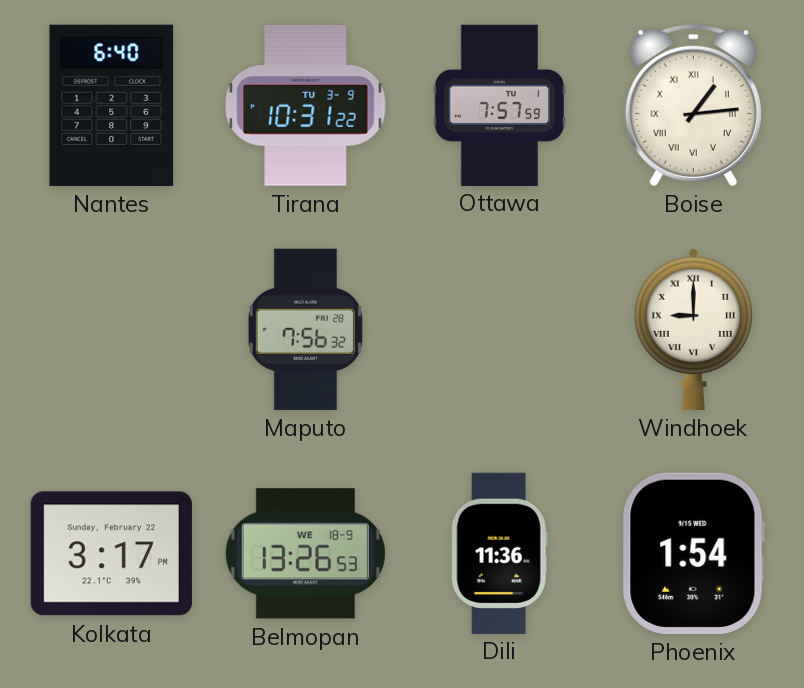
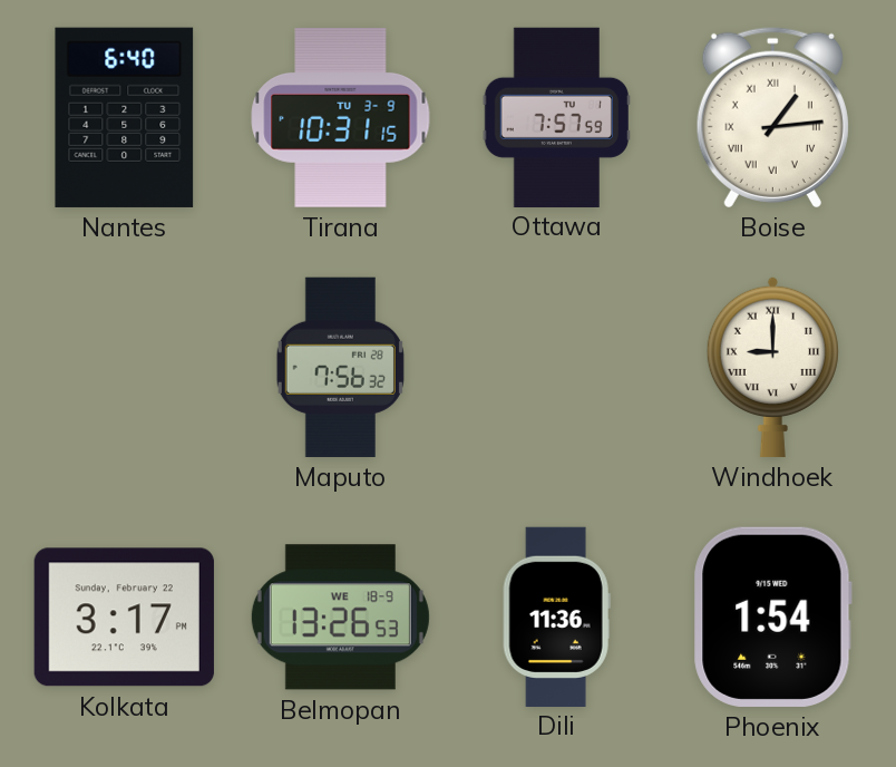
Tirana: 10:31:22 -> 10:31:15
